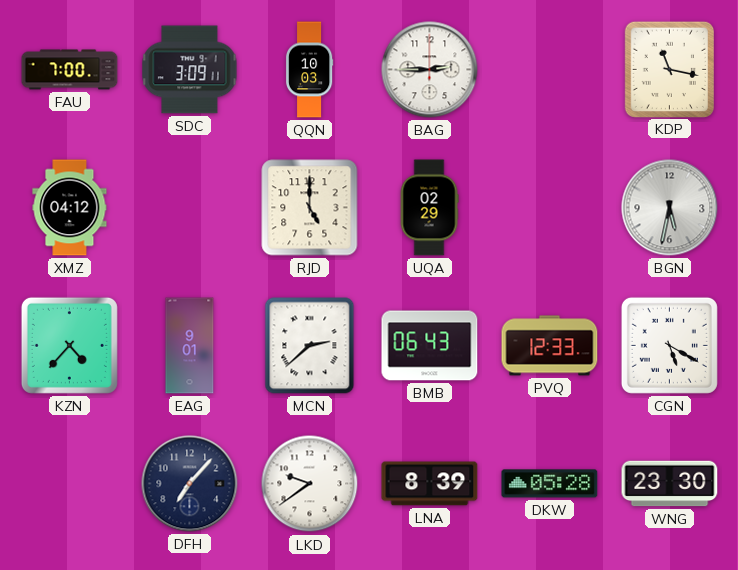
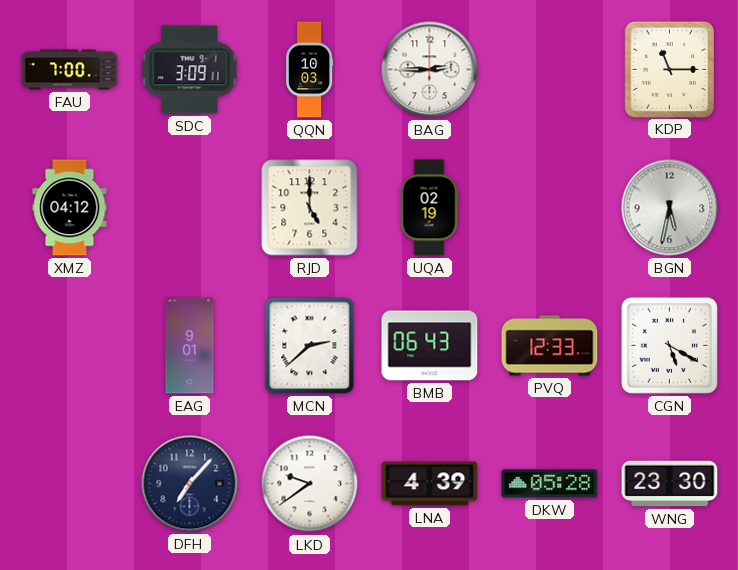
KDP: 11:17 -> 11:15
UQA: 02:29 -> 02:19
KZN: 4:37 -> none
LNA: 8:39 -> 4:39
